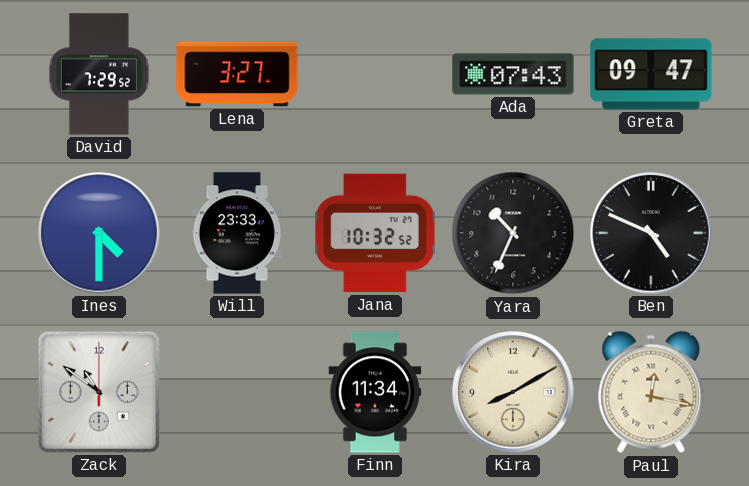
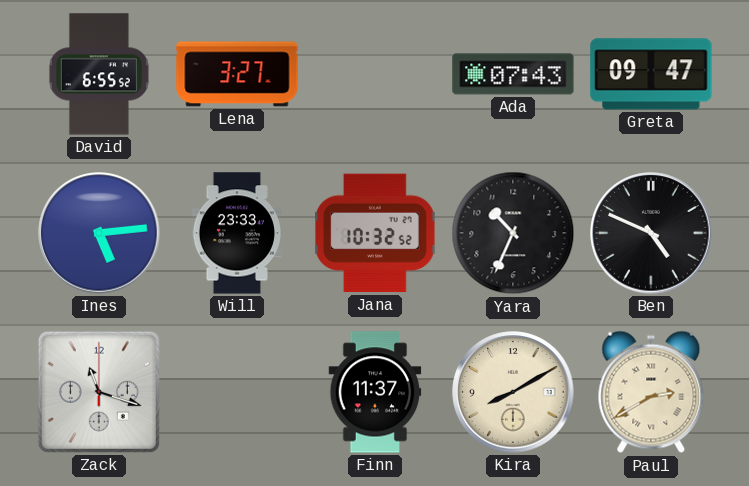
David: 7:29 -> 6:55
Ines: 4:30 -> 5:14
Zack: 10:51 -> 11:18
Finn: 11:34 -> 11:37
Paul: 12:17 -> 2:40
